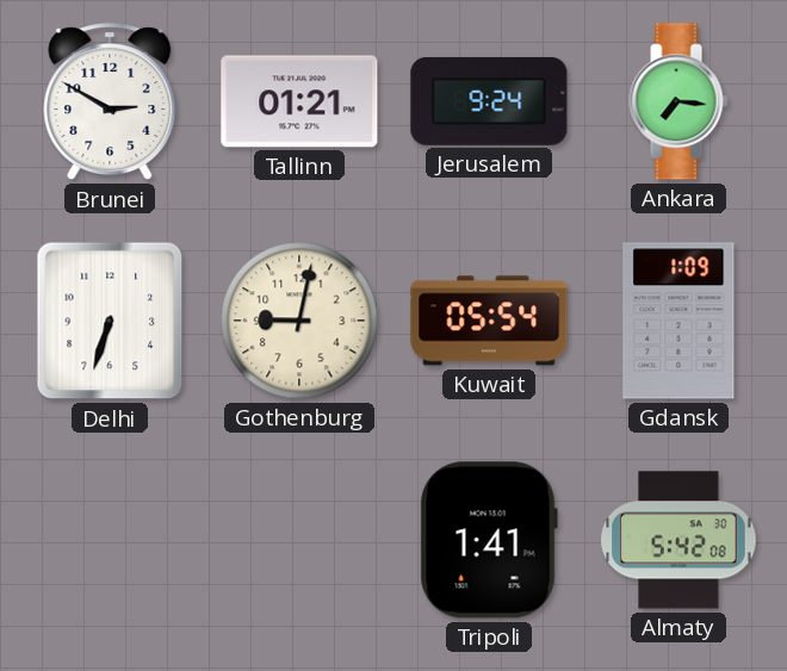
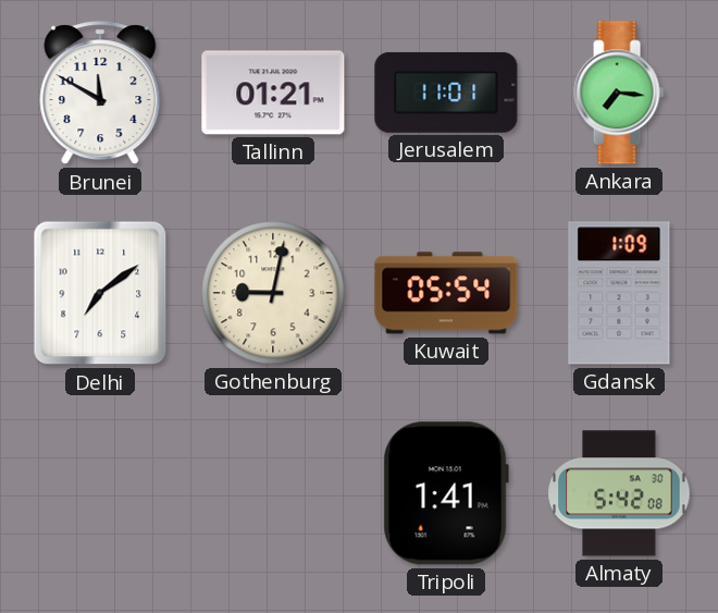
Brunei: 2:50 -> 11:50
Jerusalem: 9:24 -> 11:01
Delhi: 6:33 -> 7:09
